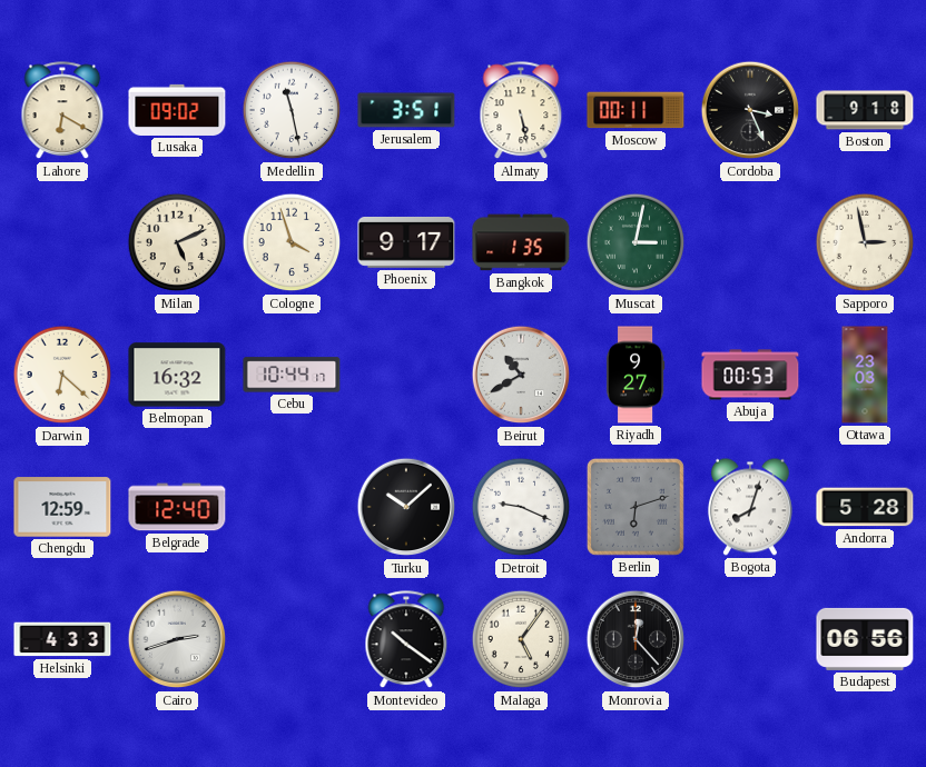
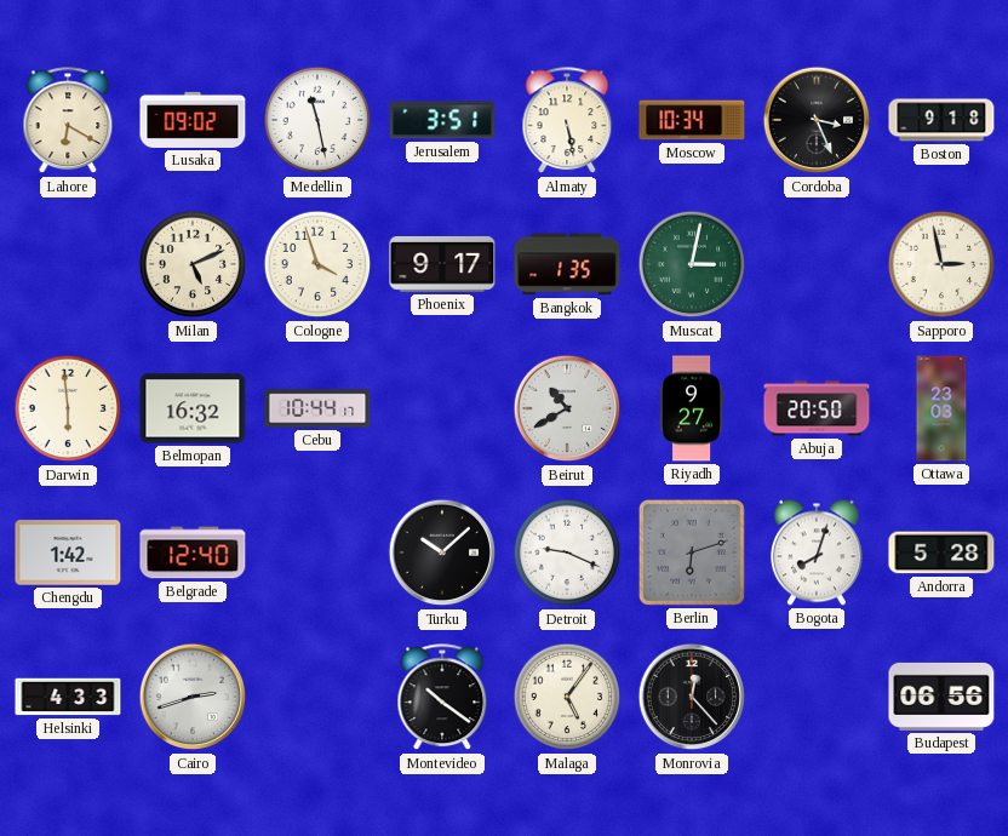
Moscow: 00:11 -> 10:34
Darwin: 6:22 -> 5:59
Abuja: 00:53 -> 20:50
Chengdu: 12:59 -> 1:42
